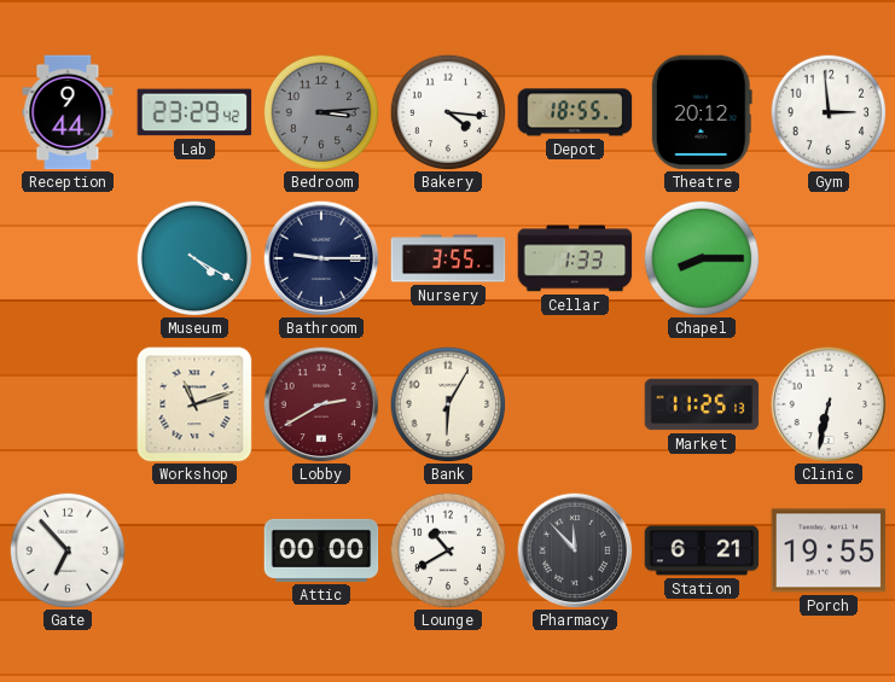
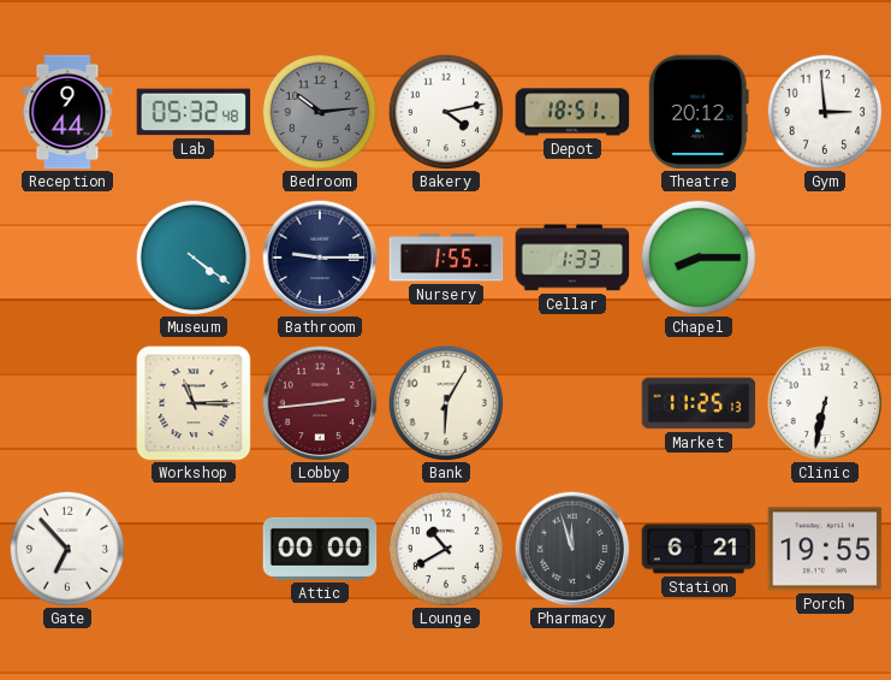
Lab: 23:29 -> 05:32
Bedroom: 3:14 -> 10:14
Bakery: 4:16 -> 4:13
Depot: 18:55 -> 18:51
Museum: 4:20 -> 4:21
Nursery: 3:55 -> 1:55
Workshop: 11:12 -> 11:15
Lobby: 2:40 -> 2:44
Pharmacy: 11:53 -> 11:57
